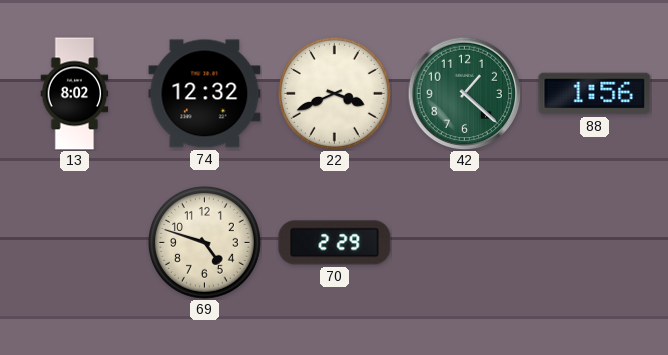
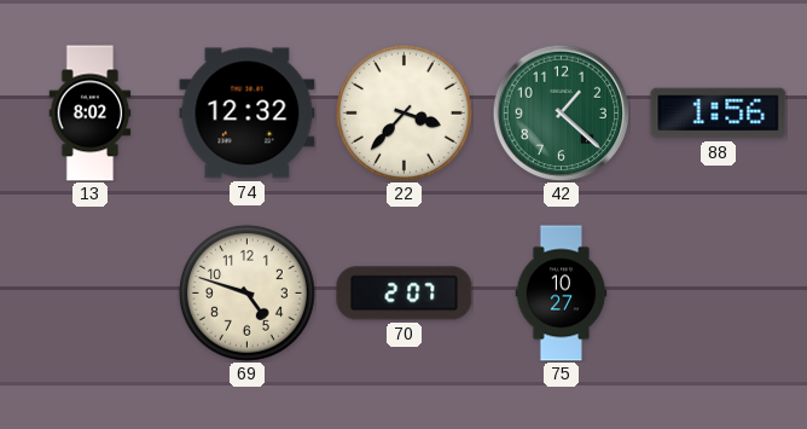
22: 3:41 -> 3:37
70: 2:29 -> 2:07
75: none -> 10:27
